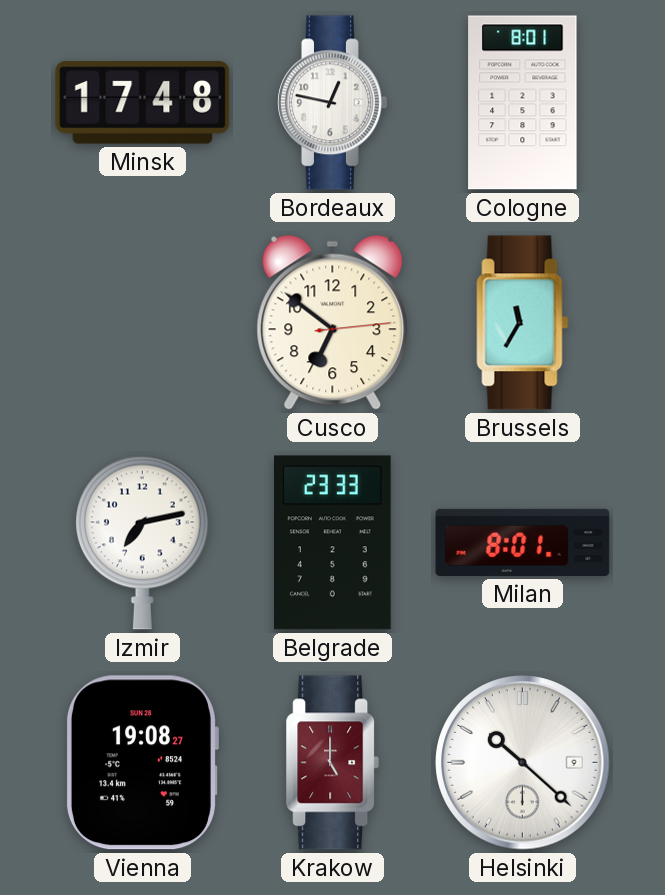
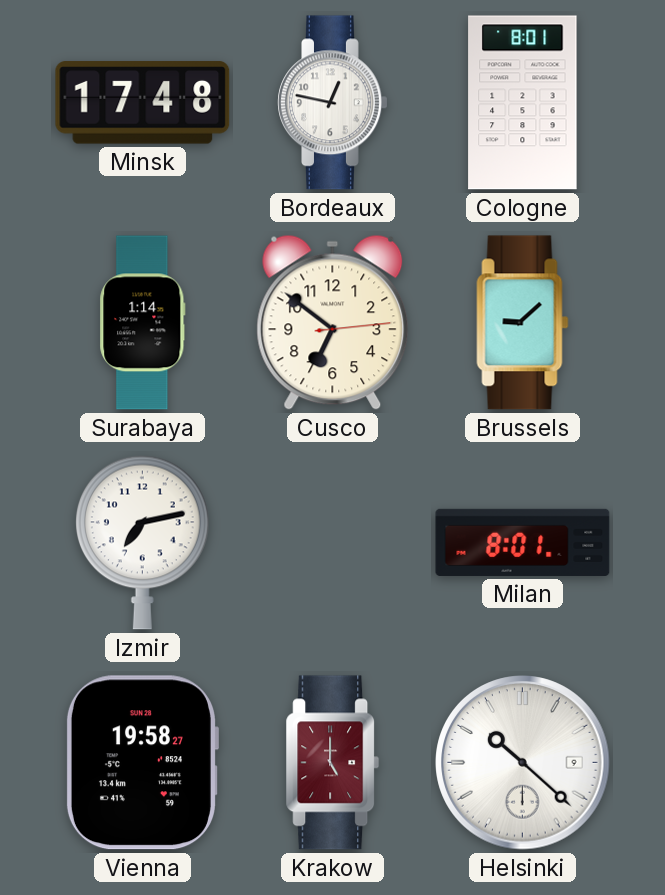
Surabaya: none -> 1:14
Brussels: 11:35 -> 9:08
Belgrade: 23:33 -> none
Vienna: 19:08 -> 19:58
